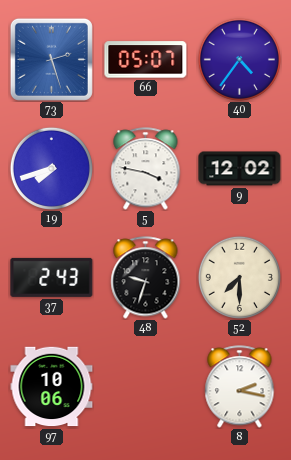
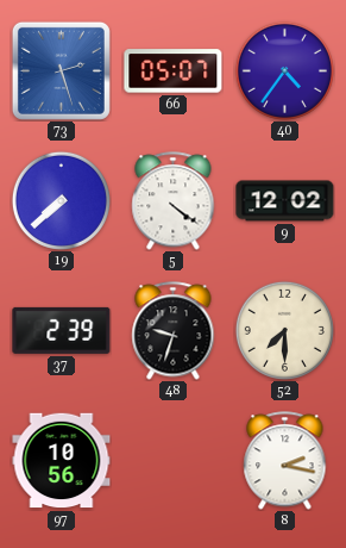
19: 7:42 -> 7:38
5: 3:47 -> 4:21
37: 2:43 -> 2:39
97: 10:06 -> 10:56
